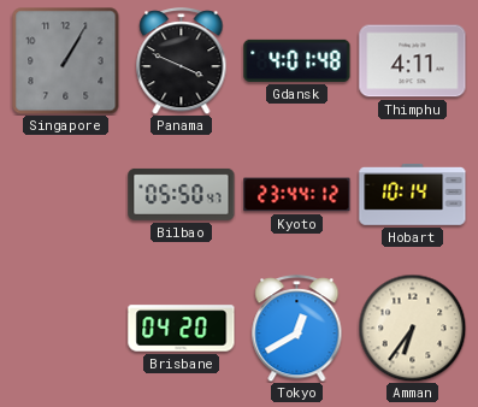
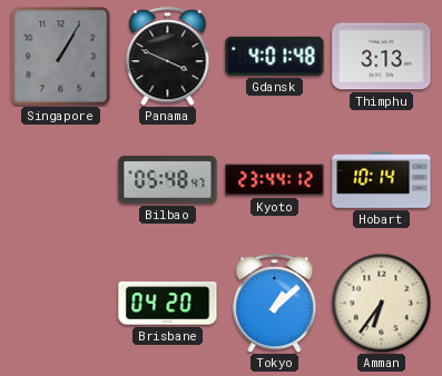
Thimphu: 4:11 -> 3:13
Bilbao: 05:50 -> 05:48
Tokyo: 12:40 -> 1:08
